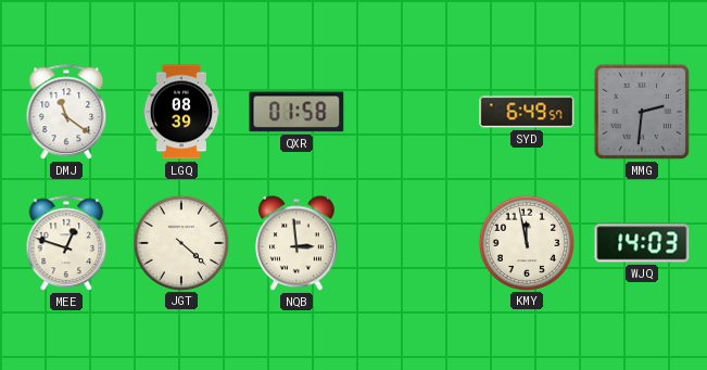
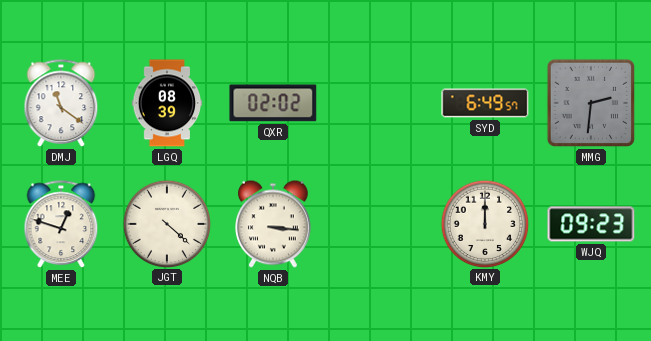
QXR: 01:58 -> 02:02
NQB: 2:59 -> 3:16
KMY: 11:58 -> 12:00
WJQ: 14:03 -> 09:23
